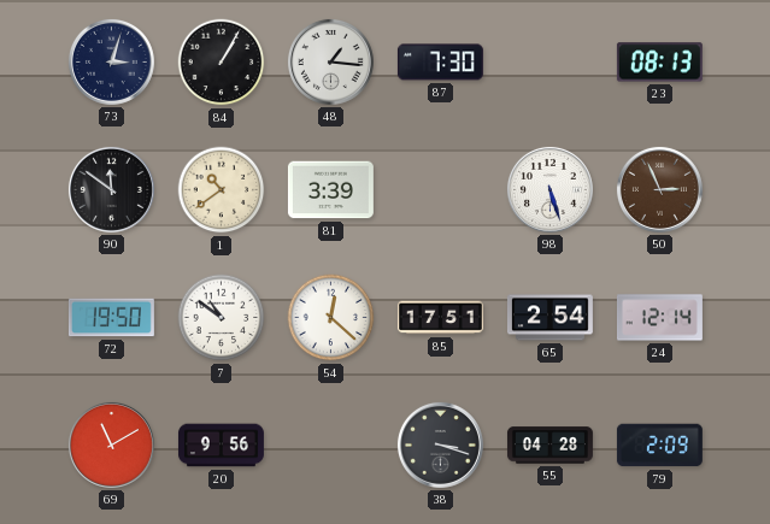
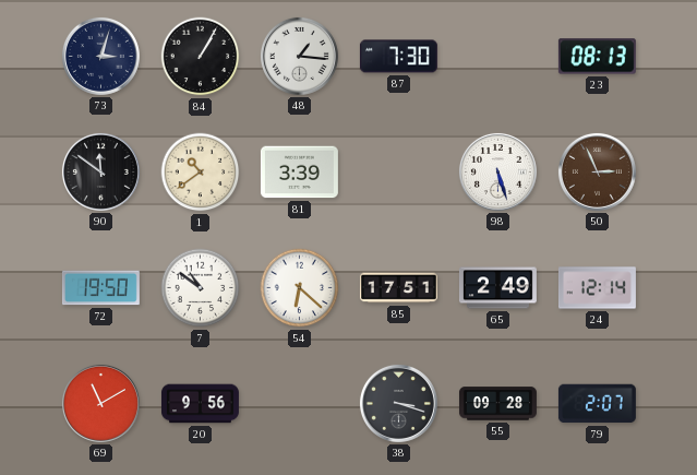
54: 12:22 -> 6:22
65: 2:54 -> 2:49
55: 04:28 -> 09:28
79: 2:09 -> 2:07
